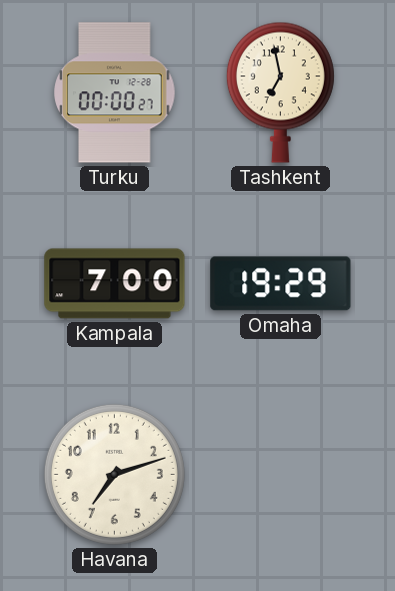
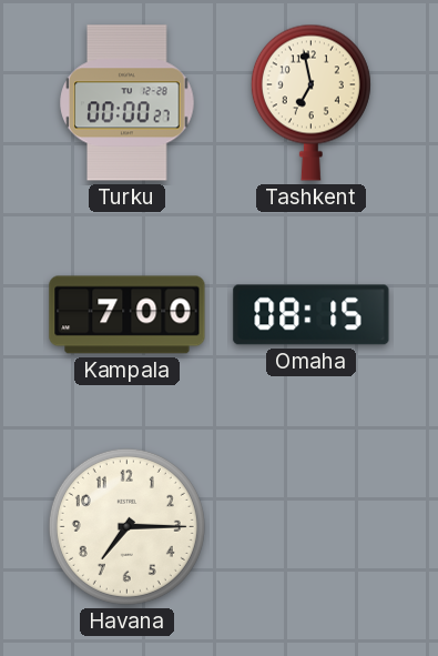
Omaha: 19:29 -> 08:15
Havana: 7:12 -> 7:15
